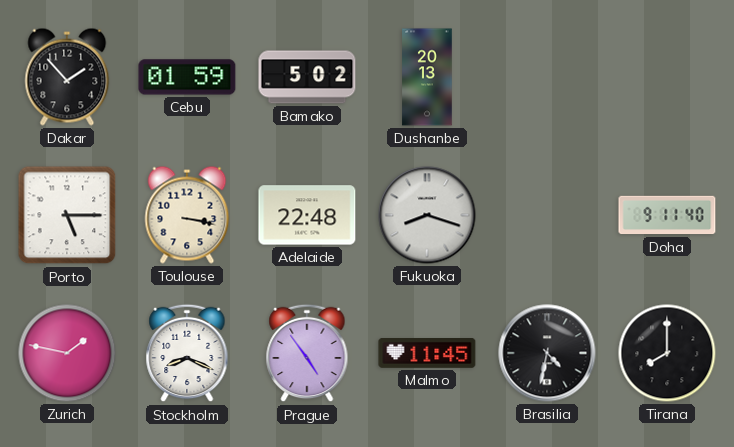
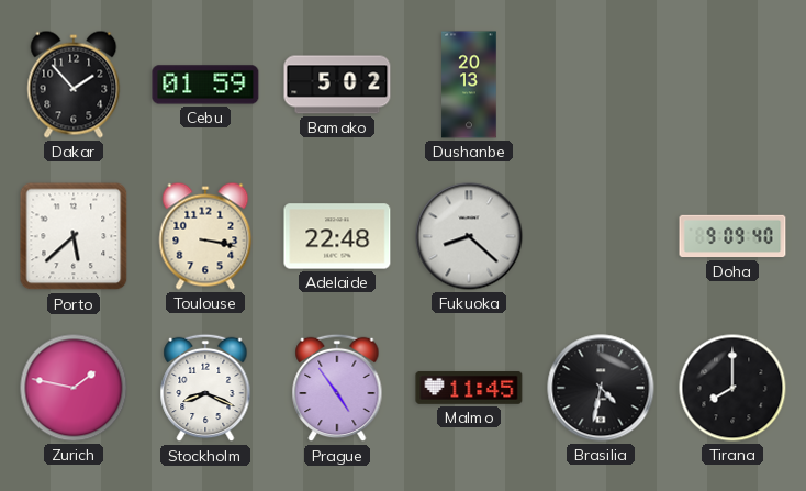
Porto: 5:15 -> 5:38
Fukuoka: 8:18 -> 8:22
Doha: 9:11 -> 9:09
